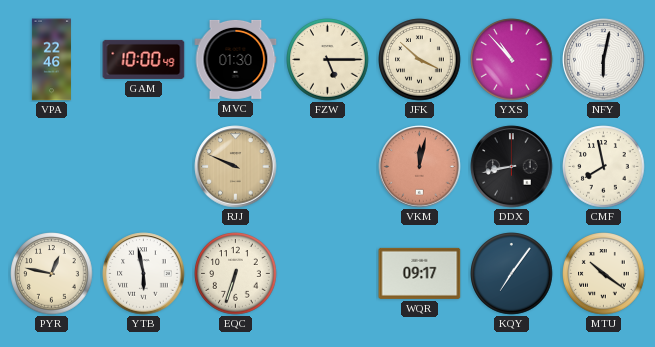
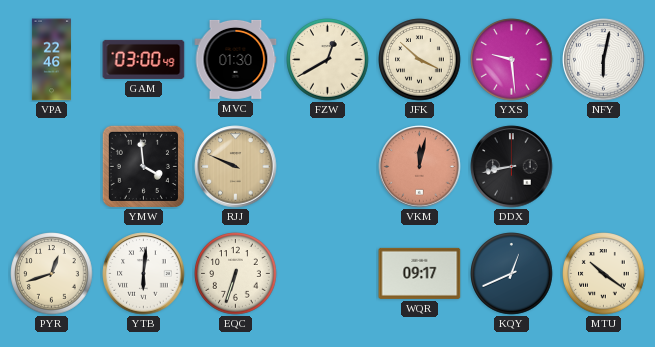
GAM: 10:00 -> 03:00
FZW: 5:15 -> 12:40
YXS: 10:53 -> 9:29
YMW: none -> 3:59
CMF: 7:58 -> none
PYR: 12:47 -> 12:42
YTB: 5:58 -> 6:01
KQY: 7:06 -> 12:41
